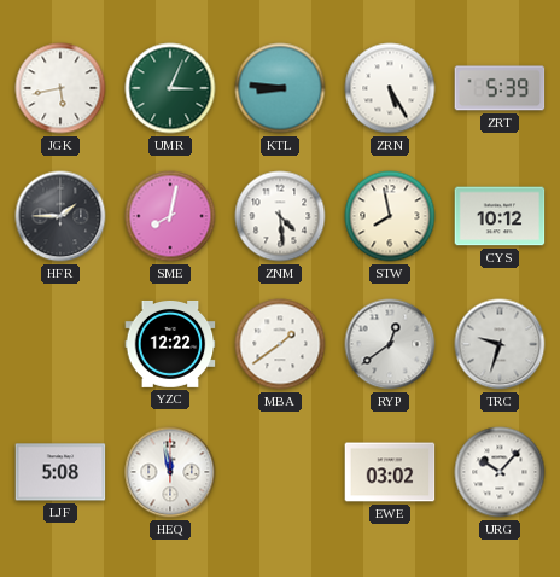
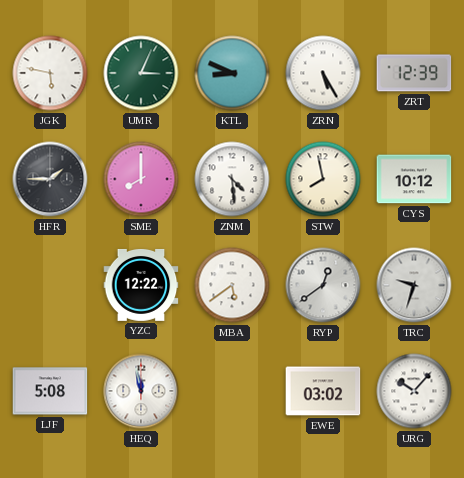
JGK: 5:43 -> 5:47
KTL: 8:46 -> 8:49
ZRT: 5:39 -> 12:39
SME: 8:02 -> 8:00
MBA: 1:39 -> 5:39
